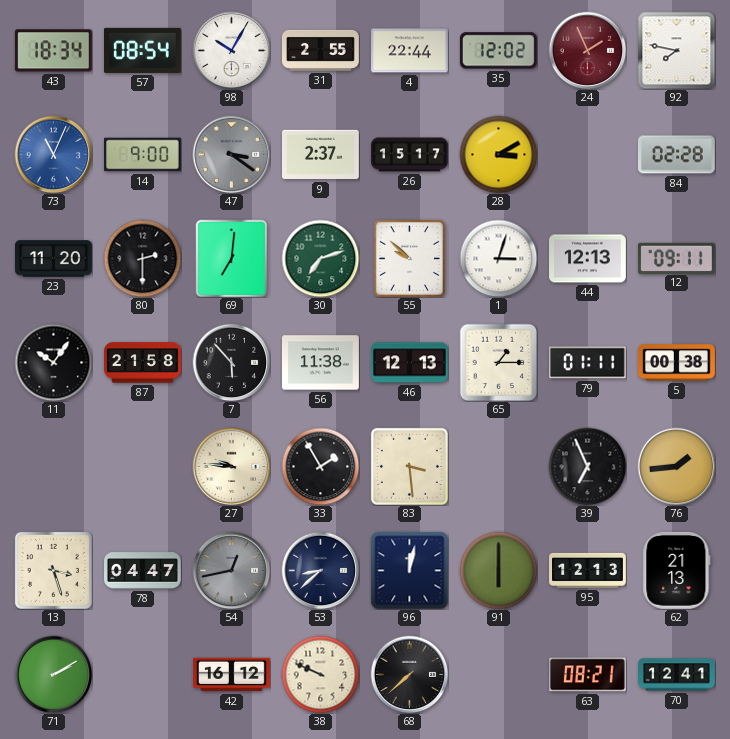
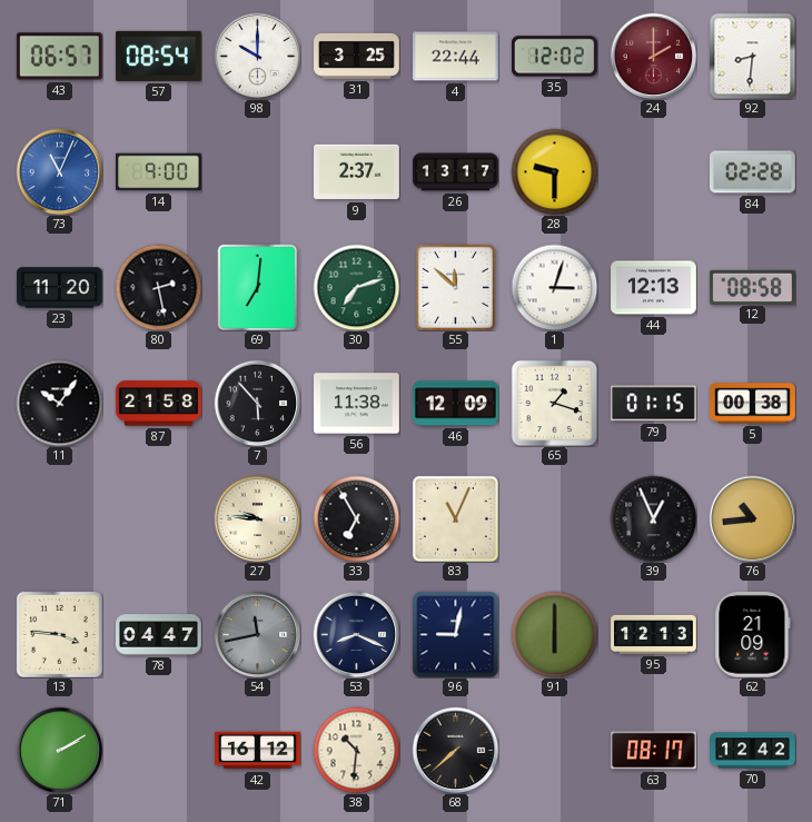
43: 18:34 -> 06:57
98: 10:05 -> 10:00
31: 2:55 -> 3:25
24: 1:56 -> 2:00
92: 7:47 -> 8:31
47: 3:21 -> none
26: 15:17 -> 13:17
28: 3:10 -> 9:30
80: 2:30 -> 2:28
55: 9:52 -> 11:52
12: 09:11 -> 08:58
46: 12:13 -> 12:09
65: 1:15 -> 1:18
79: 01:11 -> 01:15
33: 1:55 -> 6:55
83: 3:29 -> 11:04
39: 6:56 -> 12:56
76: 1:44 -> 10:44
13: 3:27 -> 3:46
54: 12:43 -> 11:43
53: 8:38 -> 8:19
96: 12:02 -> 9:02
62: 21:13 -> 21:09
38: 9:49 -> 10:31
63: 08:21 -> 08:17
70: 12:41 -> 12:42
